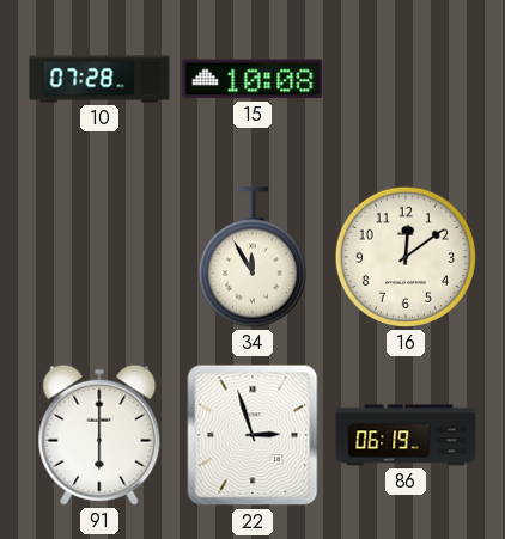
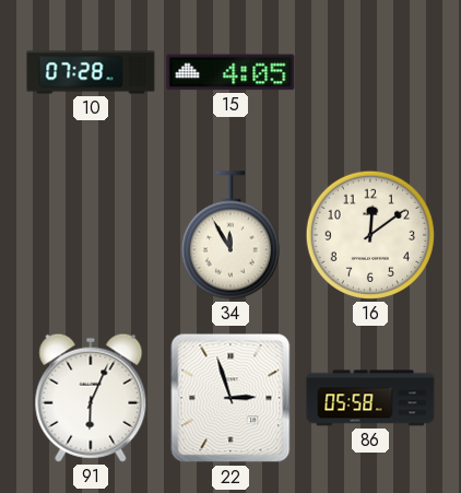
15: 10:08 -> 4:05
91: 6:00 -> 6:04
86: 06:19 -> 05:58
